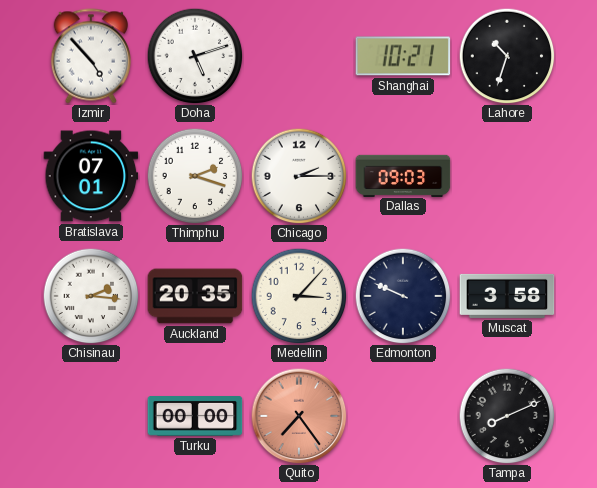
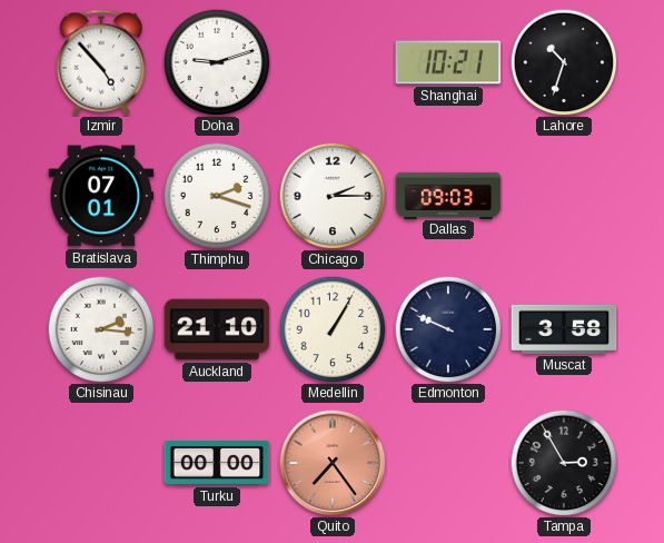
Doha: 5:12 -> 9:12
Auckland: 20:35 -> 21:10
Medellin: 3:07 -> 1:05
Tampa: 8:11 -> 2:55
